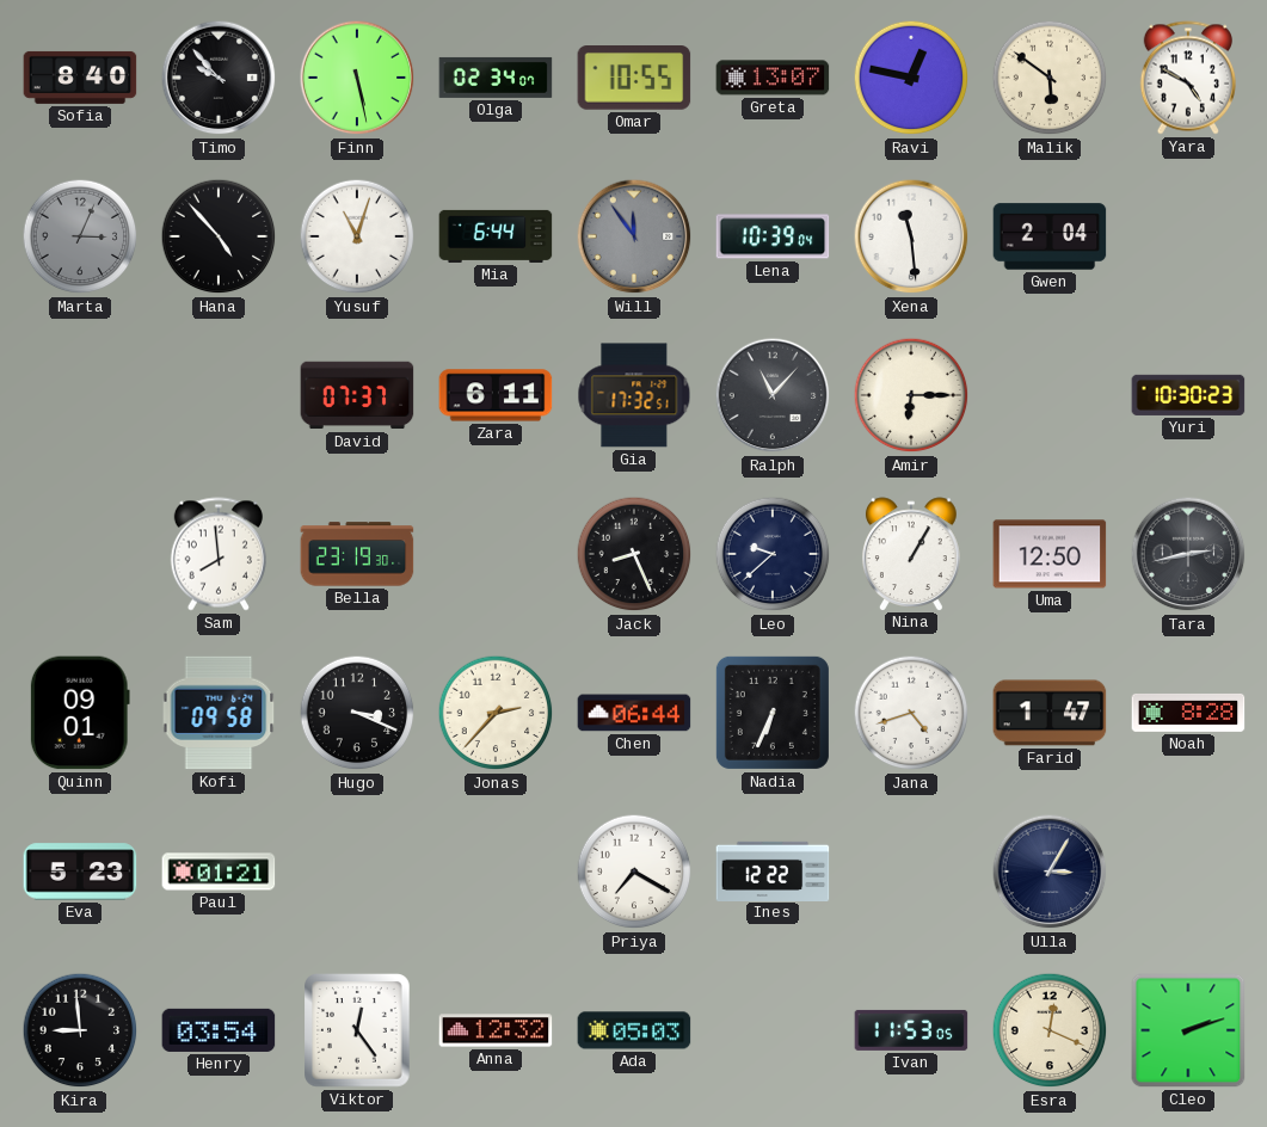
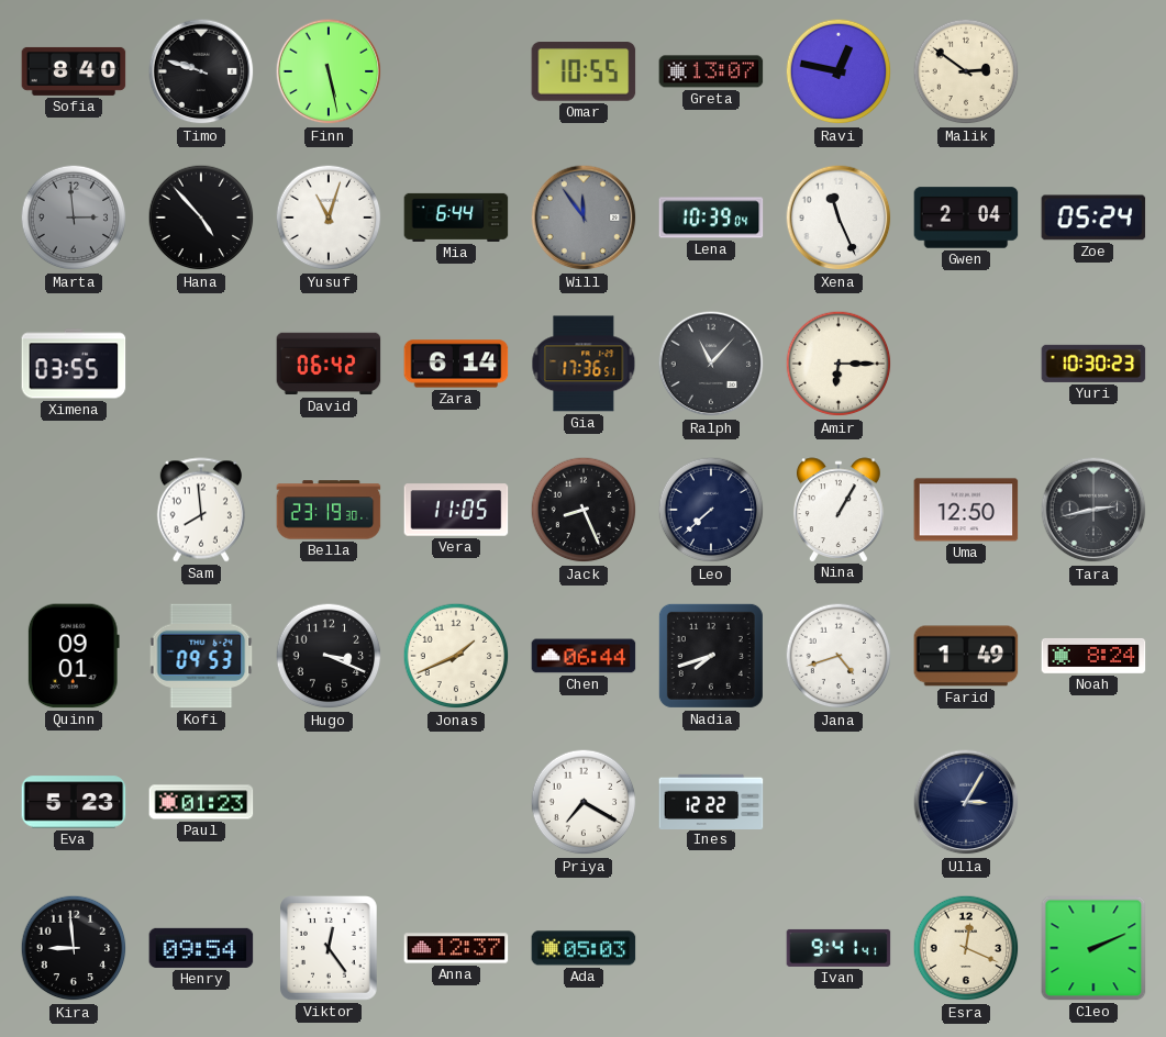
Timo: 9:53 -> 9:48
Olga: 02:34 -> none
Malik: 5:51 -> 2:51
Yara: 4:50 -> none
Marta: 3:04 -> 2:59
Xena: 11:29 -> 11:26
Zoe: none -> 05:24
Ximena: none -> 03:55
David: 07:37 -> 06:42
Zara: 6:11 -> 6:14
Gia: 17:32 -> 17:36
Vera: none -> 11:05
Leo: 9:38 -> 7:38
Kofi: 09:58 -> 09:53
Jonas: 2:37 -> 1:41
Nadia: 6:34 -> 7:42
Farid: 1:47 -> 1:49
Noah: 8:28 -> 8:24
Paul: 01:21 -> 01:23
Henry: 03:54 -> 09:54
Anna: 12:32 -> 12:37
Ivan: 11:53 -> 9:41
Cleo: 2:12 -> 2:11
